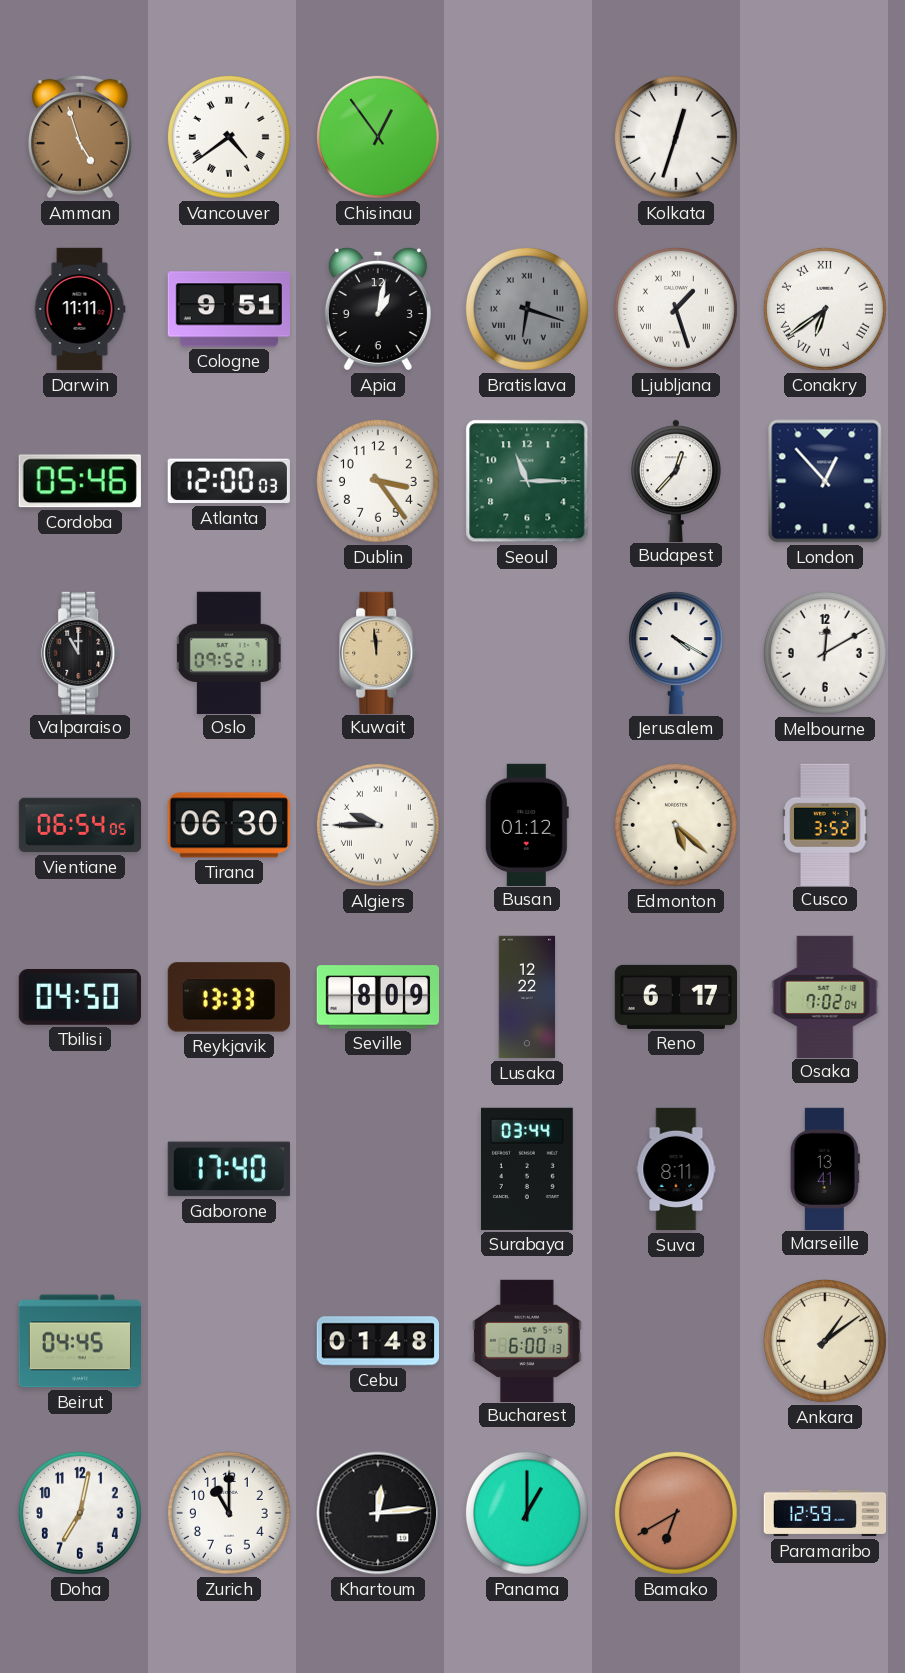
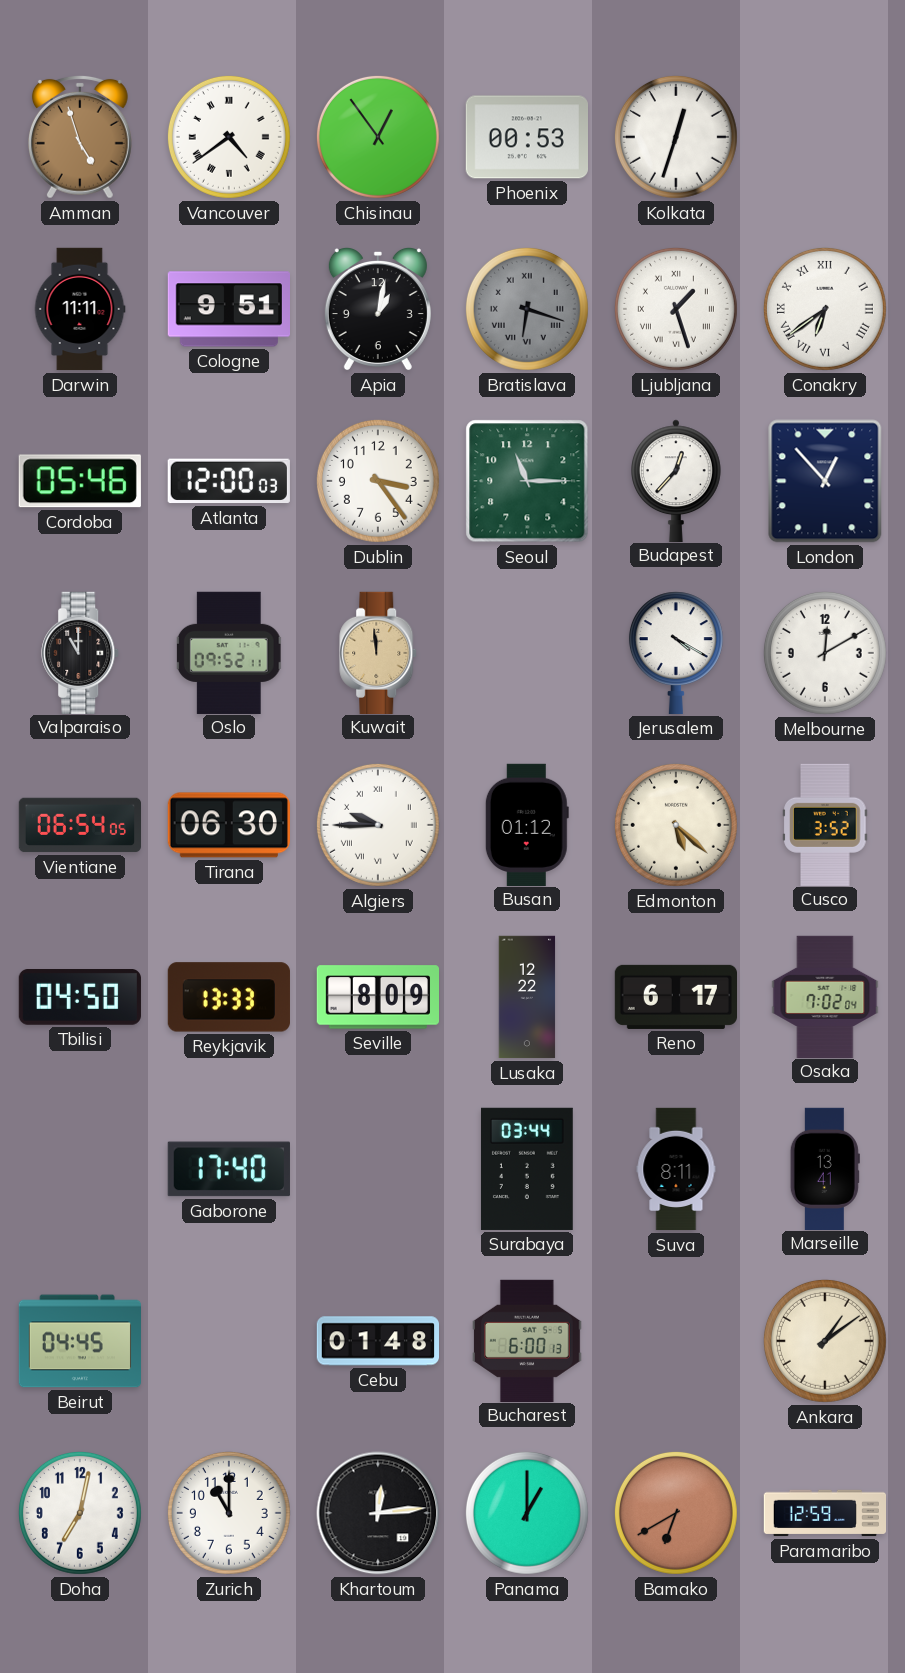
Phoenix: none -> 00:53
